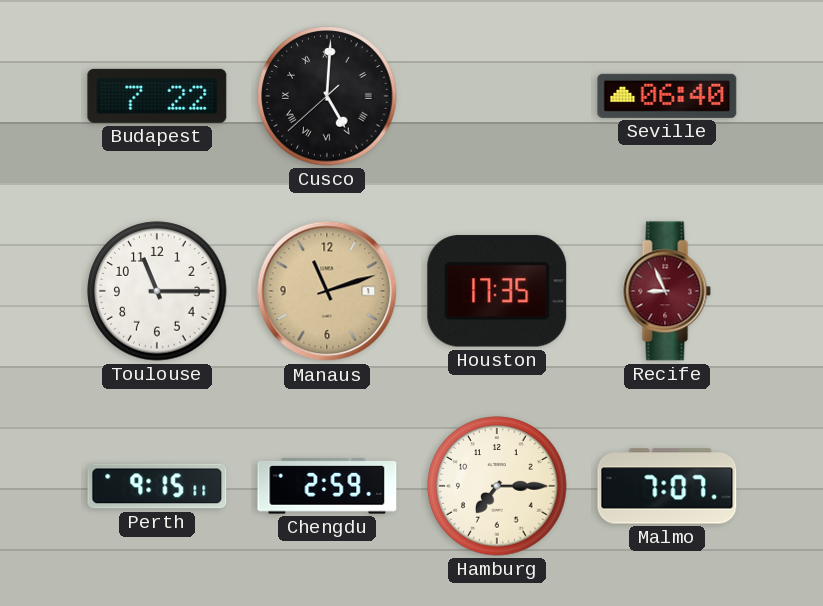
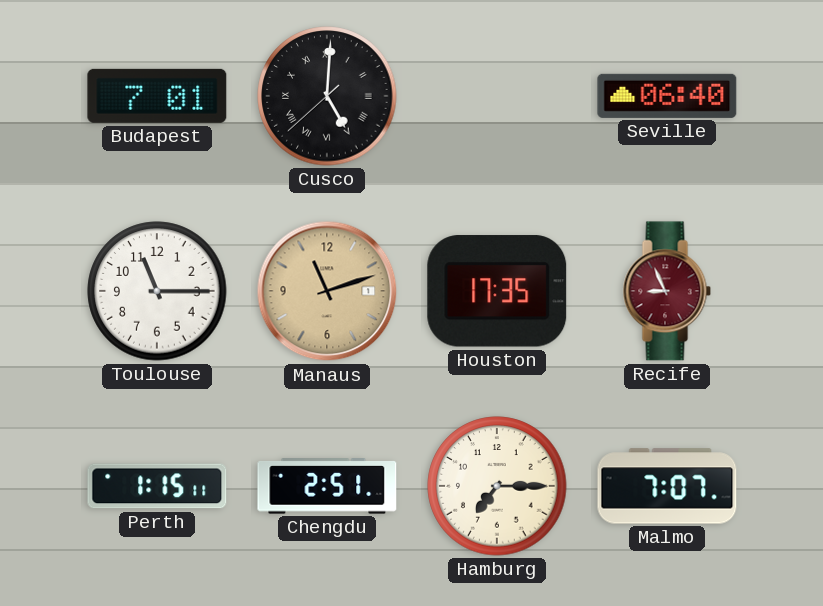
Budapest: 7:22 -> 7:01
Perth: 9:15 -> 1:15
Chengdu: 2:59 -> 2:51
